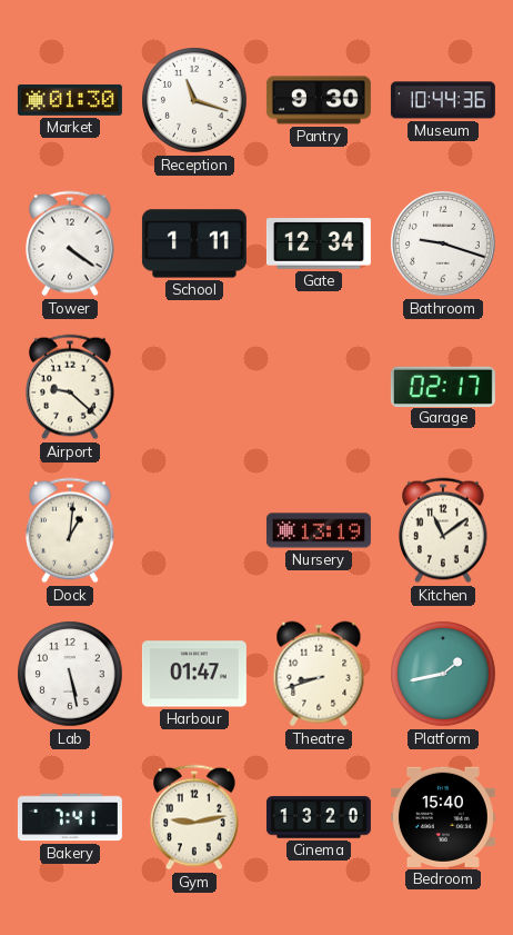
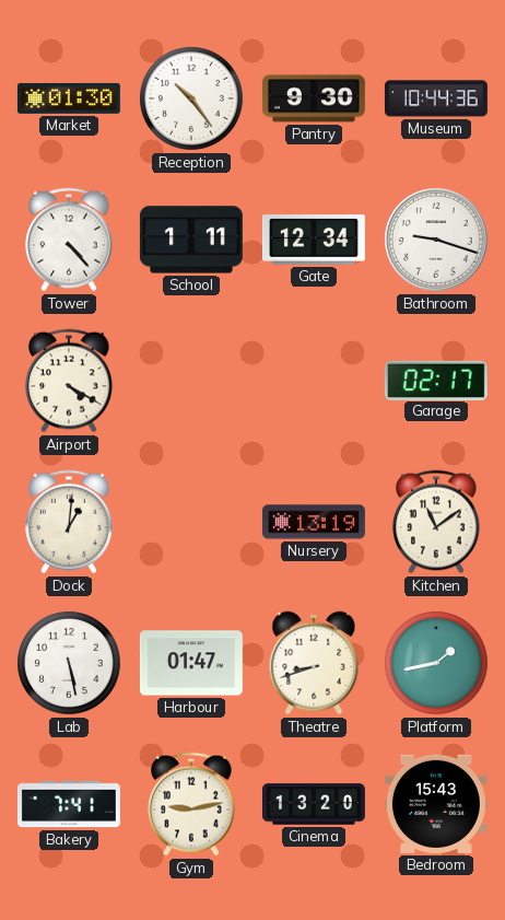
Reception: 11:18 -> 10:24
Tower: 4:21 -> 4:23
Airport: 9:22 -> 4:20
Bedroom: 15:40 -> 15:43
